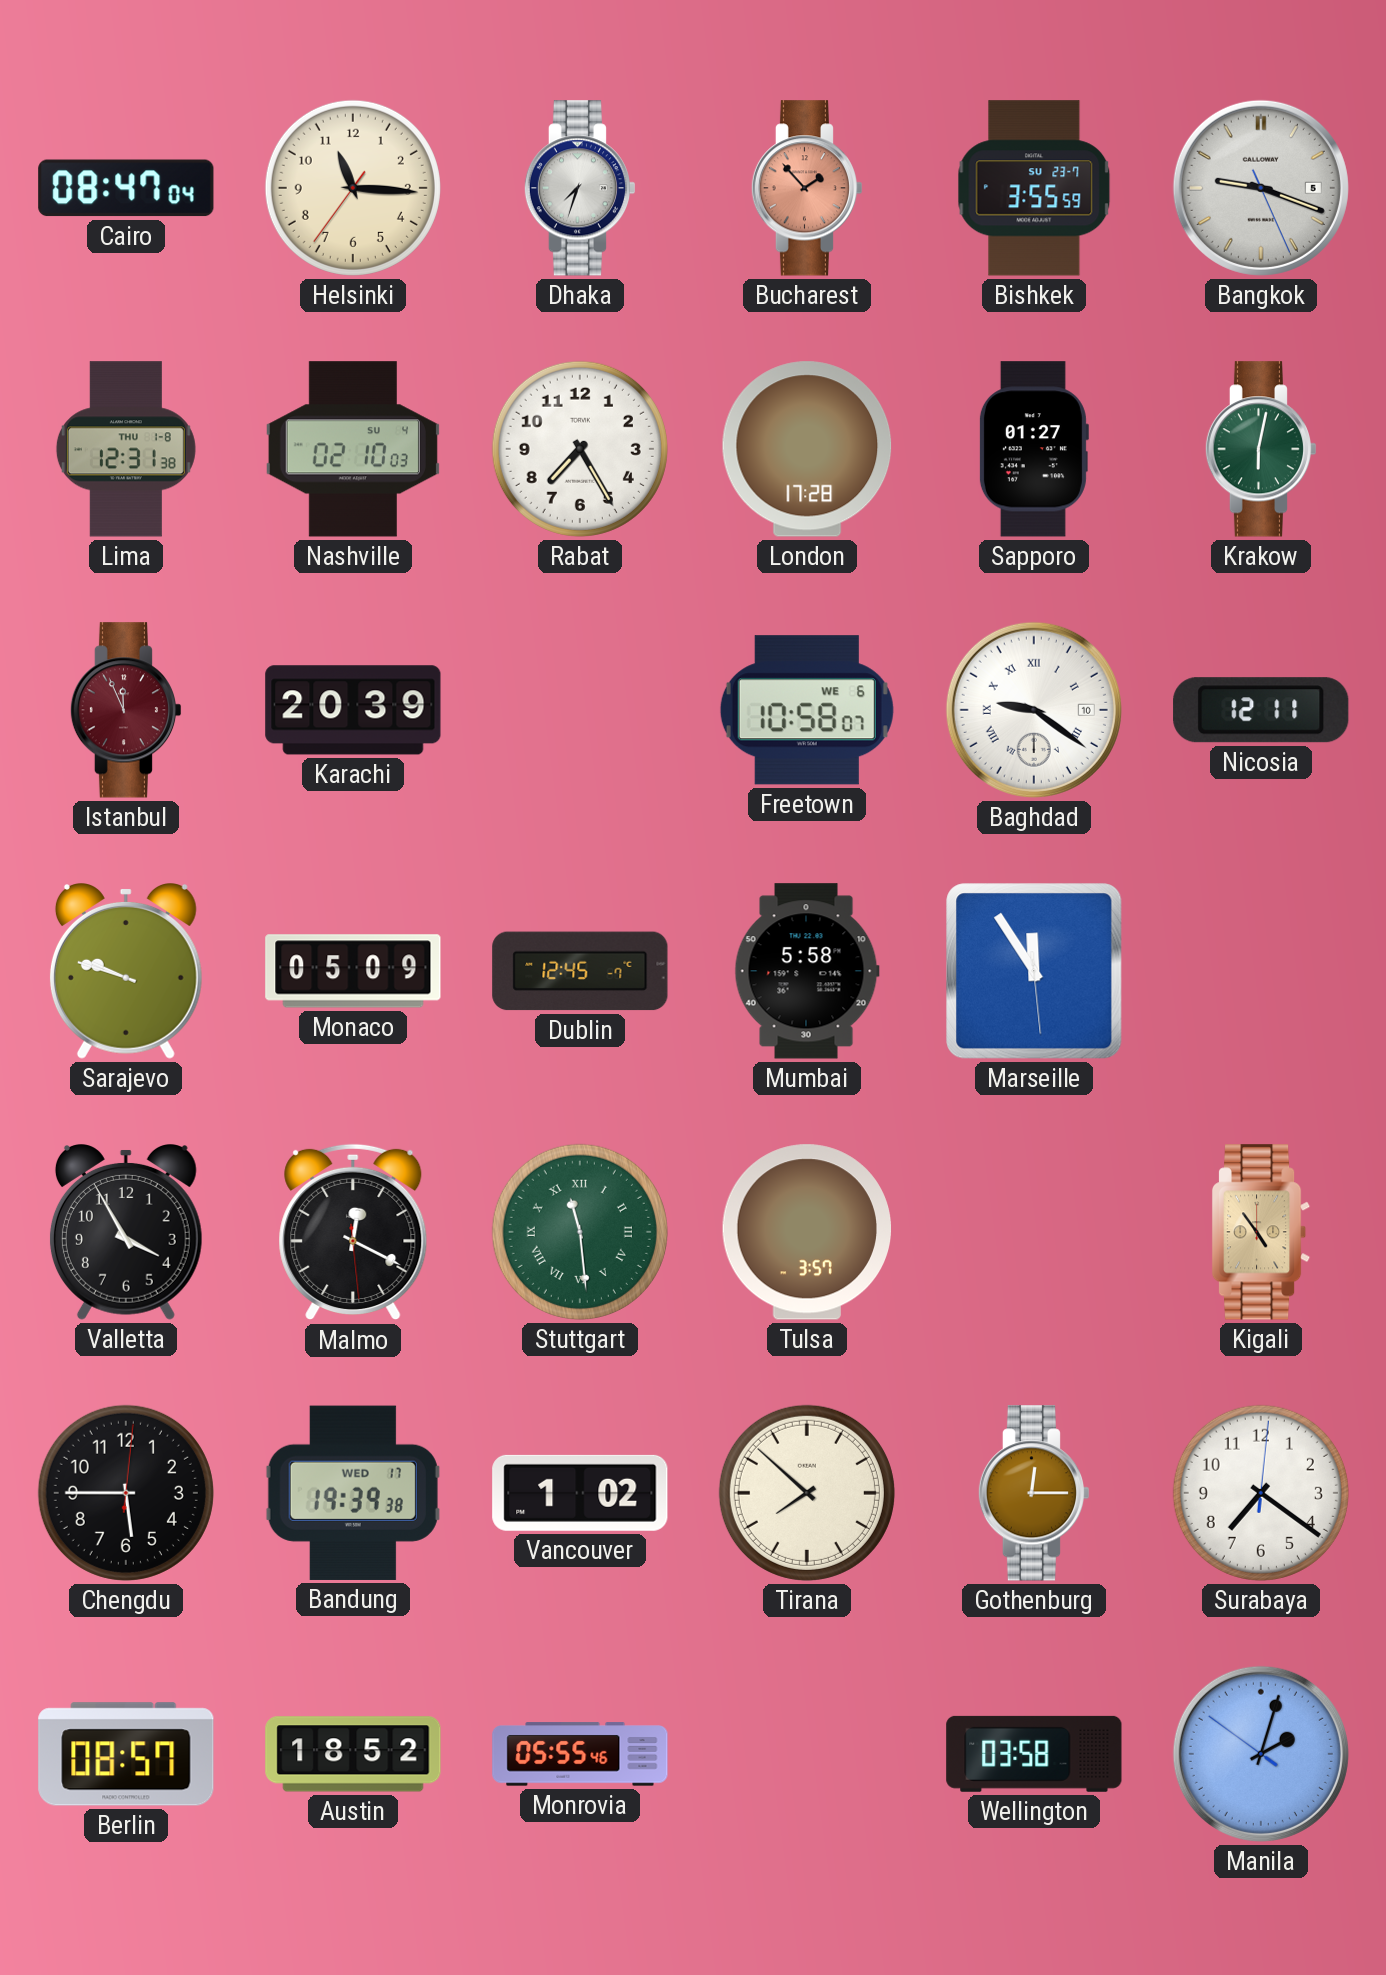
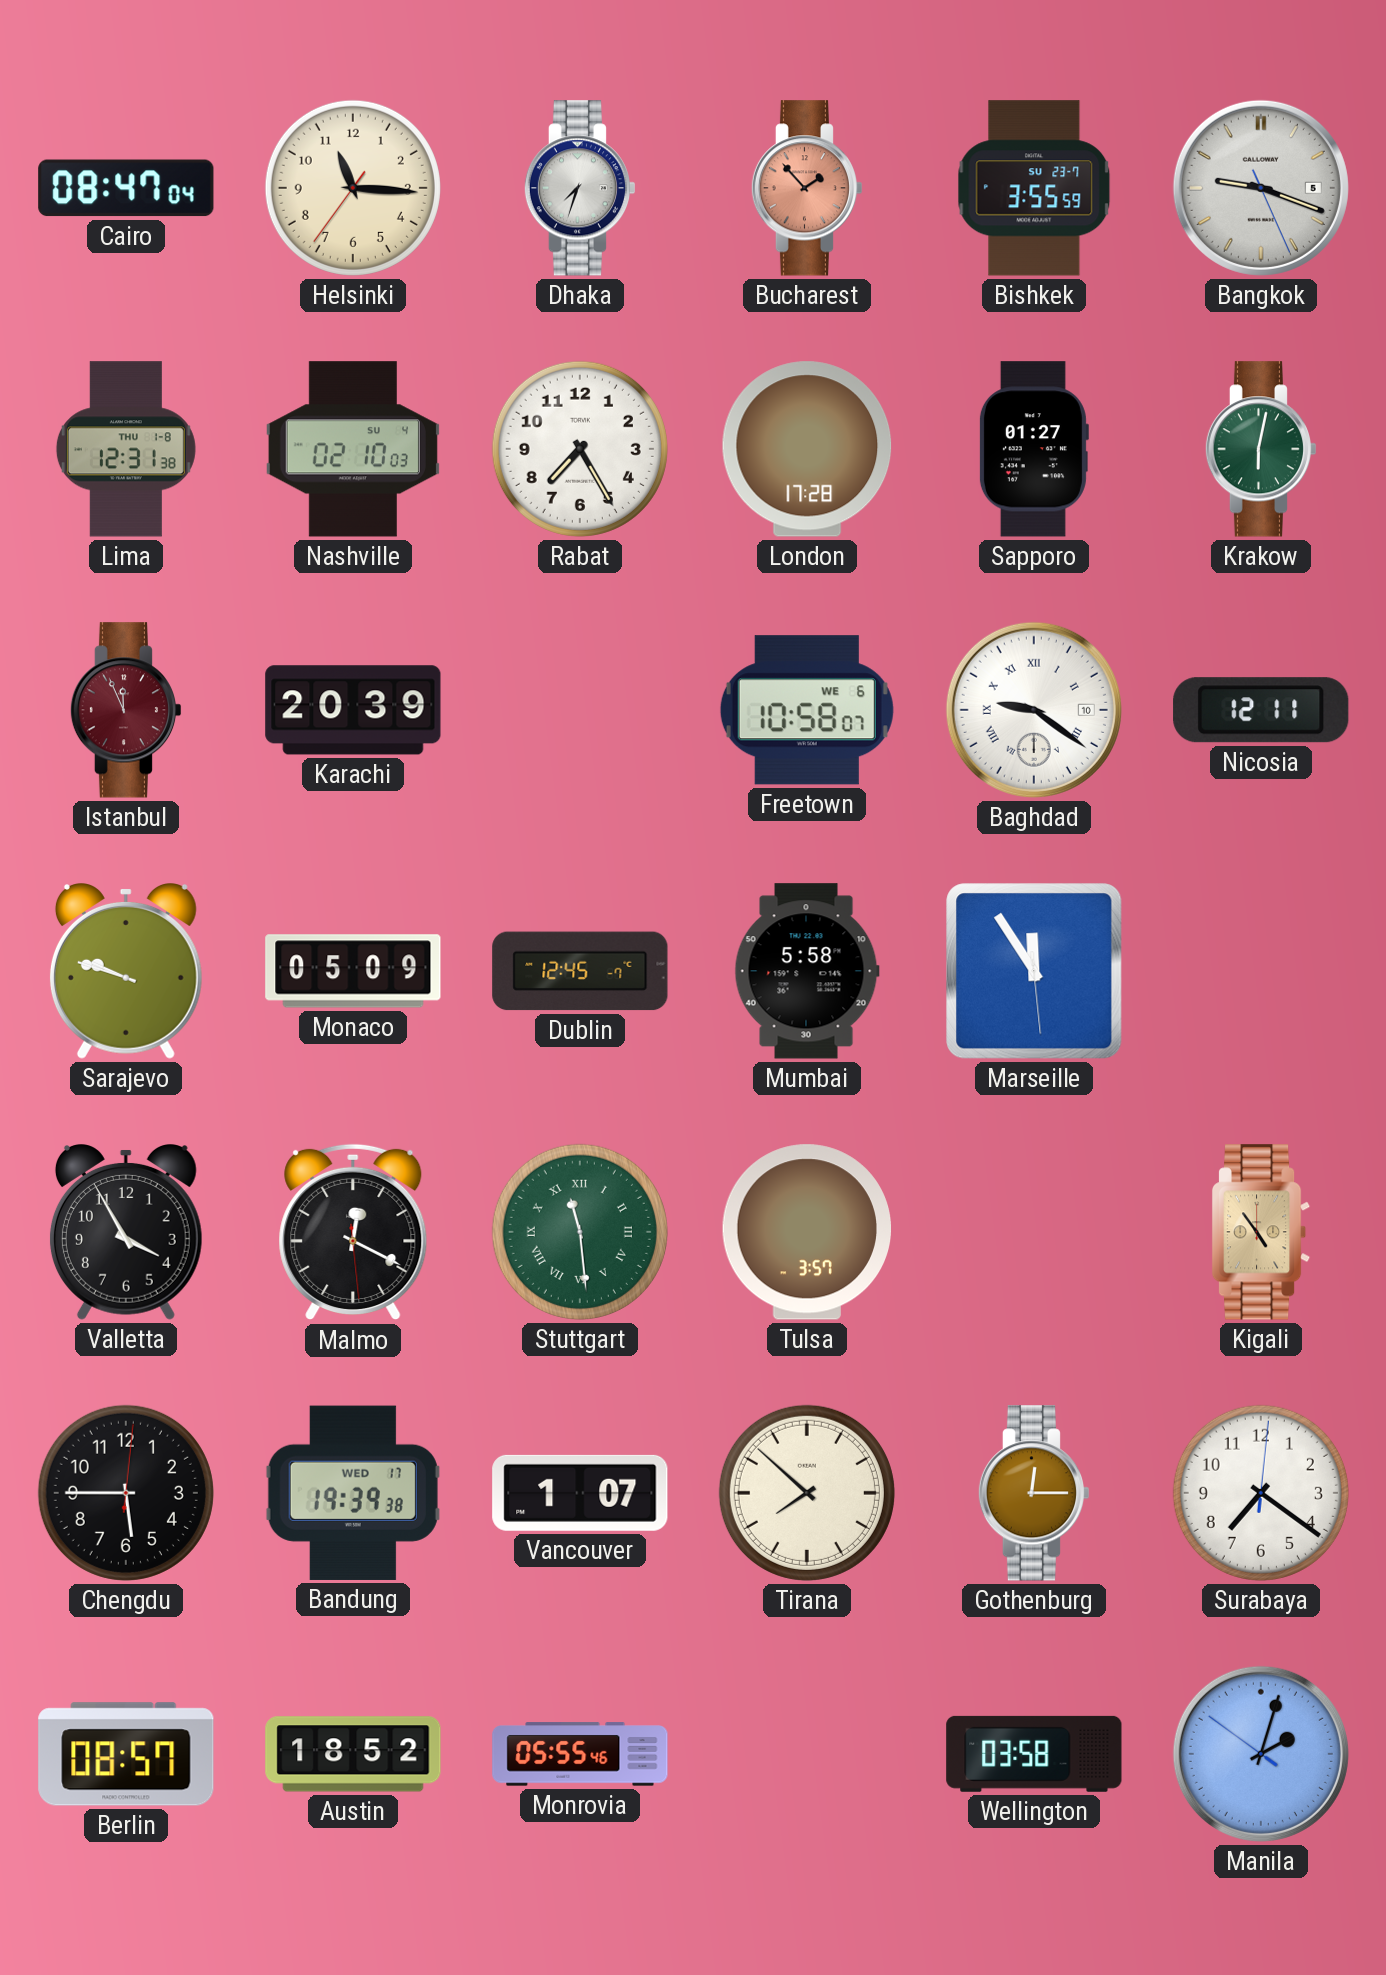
Vancouver: 1:02 -> 1:07
